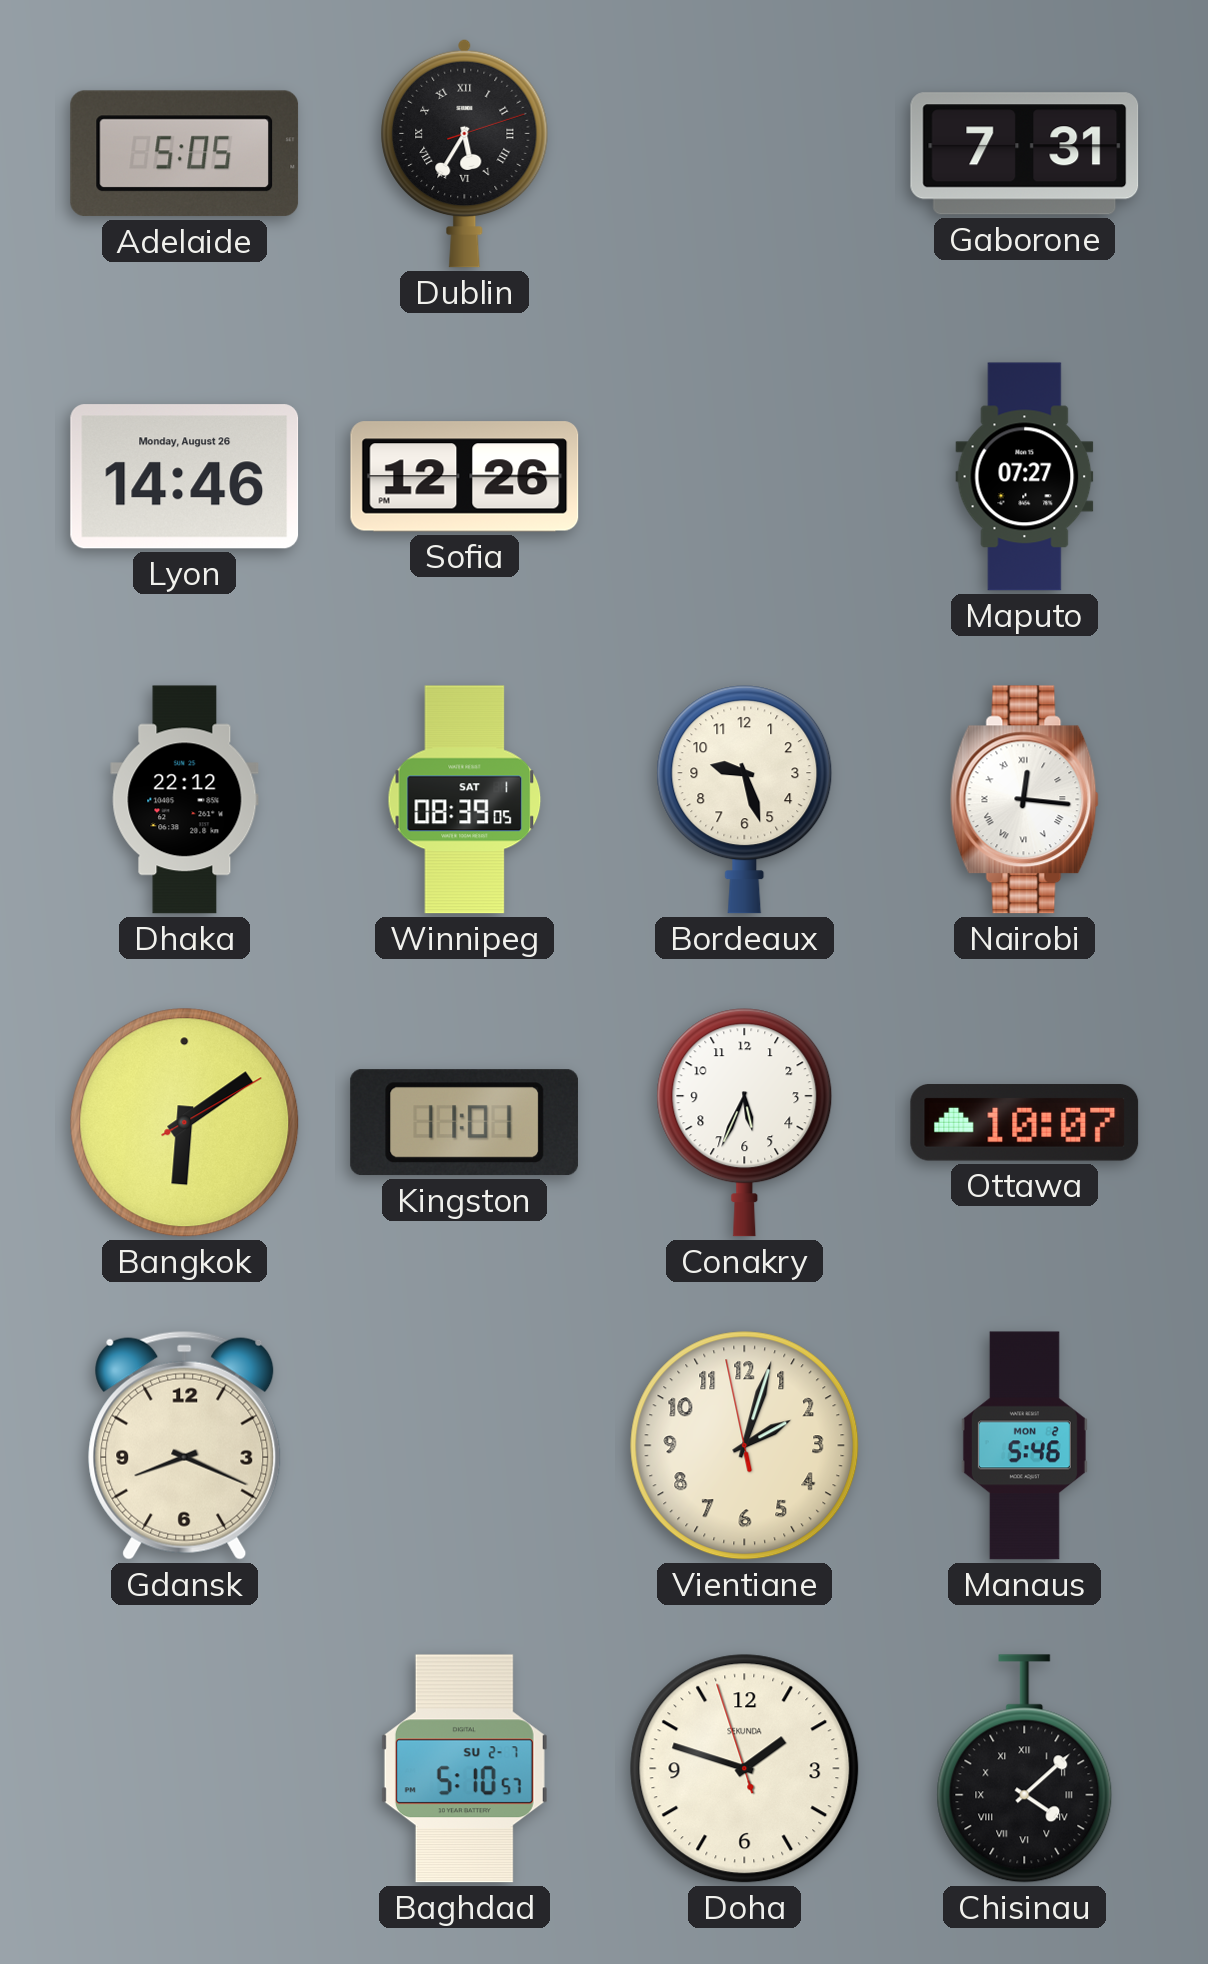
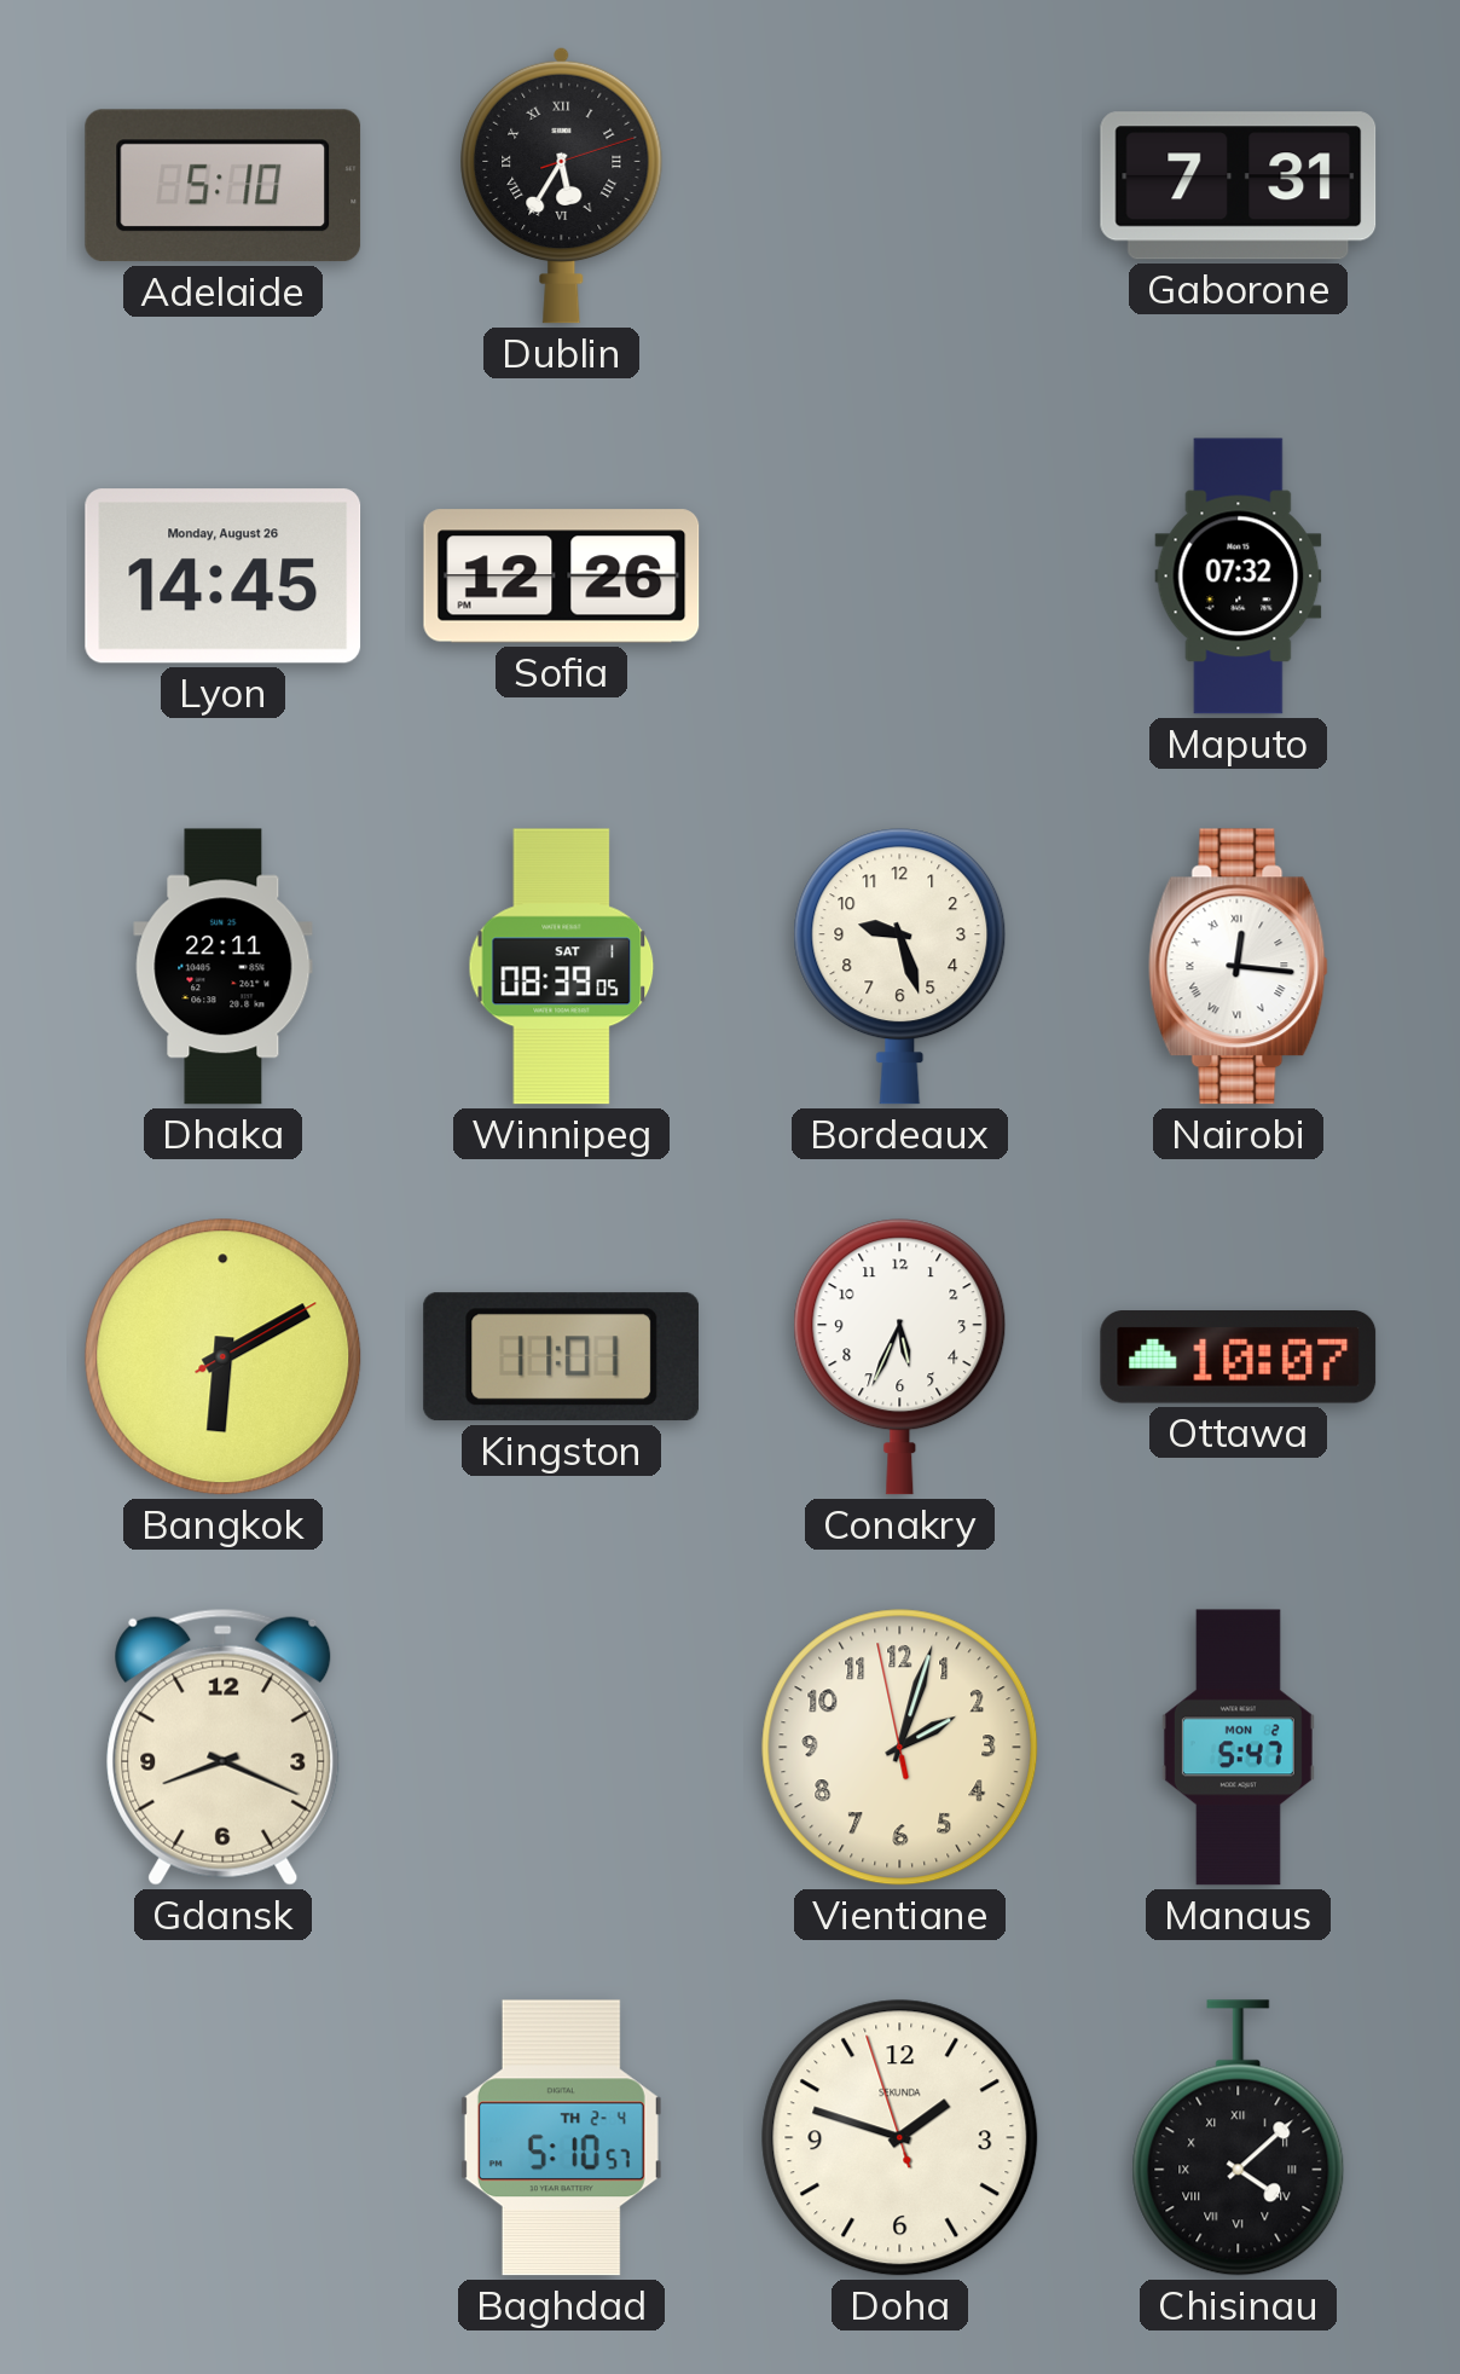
Adelaide: 5:05 -> 5:10
Lyon: 14:46 -> 14:45
Maputo: 07:27 -> 07:32
Dhaka: 22:12 -> 22:11
Bangkok: 6:09 -> 6:10
Manaus: 5:46 -> 5:47
Baghdad date: SU 2-7 -> TH 2-4
